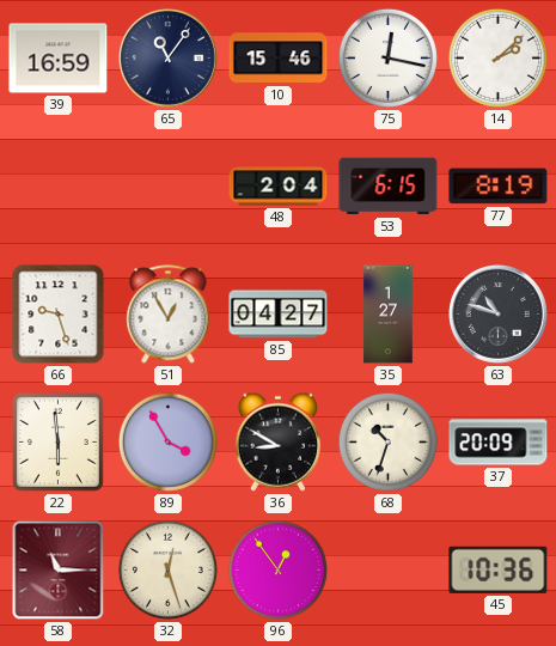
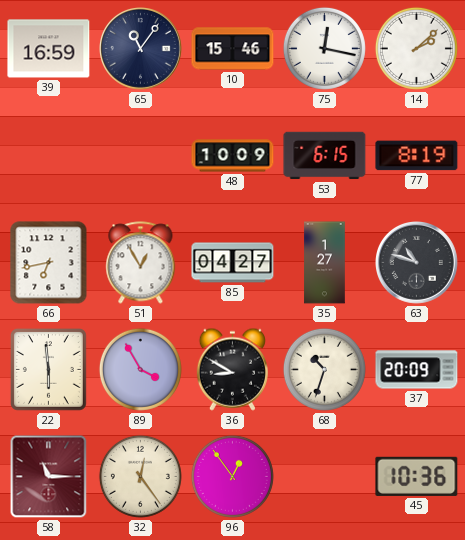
48: 2:04 -> 10:09
66: 9:27 -> 6:43
32: 12:27 -> 12:24
